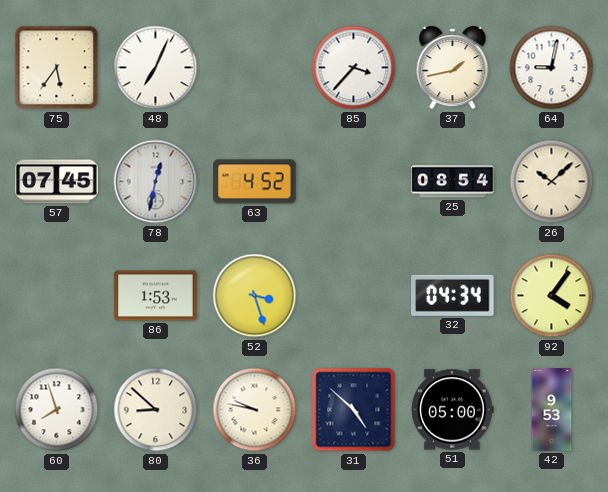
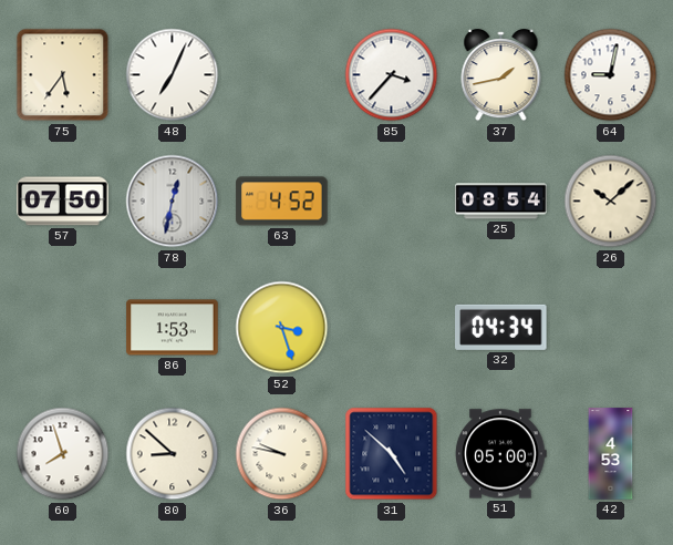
57: 07:45 -> 07:50
92: 4:06 -> none
42: 9:53 -> 4:53
